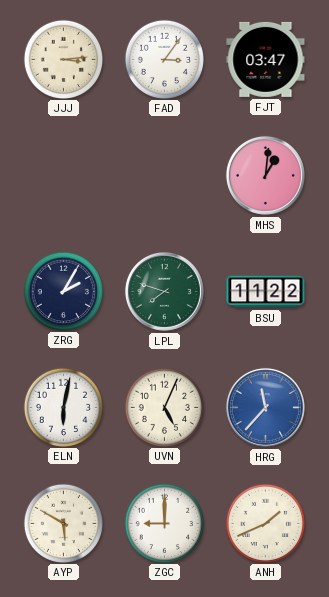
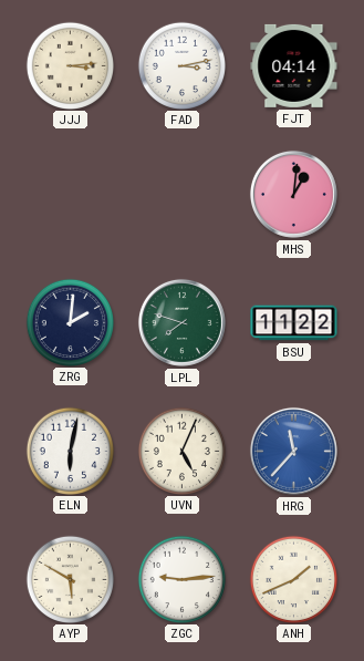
FAD: 3:06 -> 3:13
FJT: 03:47 -> 04:14
ZRG: 2:05 -> 2:01
ZGC: 9:00 -> 9:14
